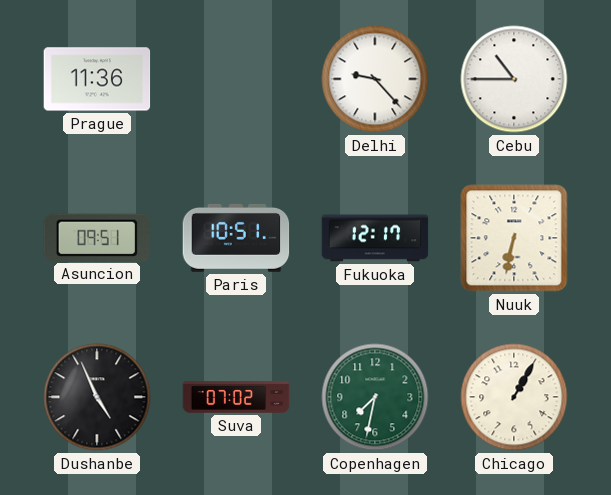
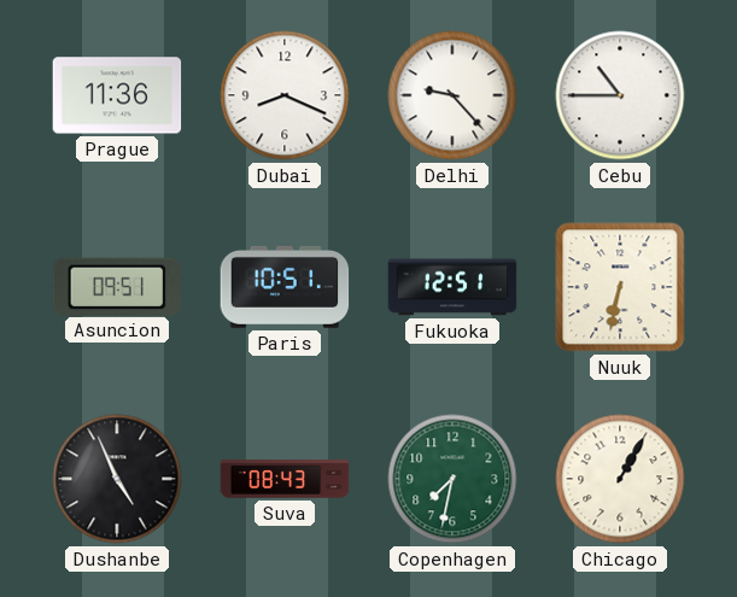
Dubai: none -> 8:19
Fukuoka: 12:17 -> 12:51
Suva: 07:02 -> 08:43
